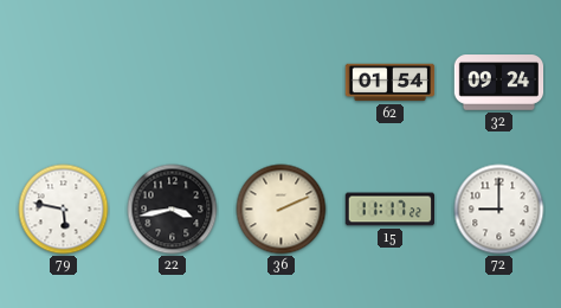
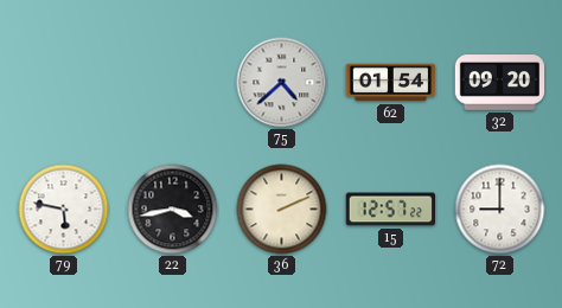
75: none -> 4:38
32: 09:24 -> 09:20
15: 11:17 -> 12:57
